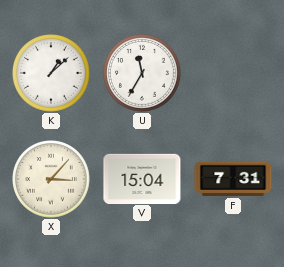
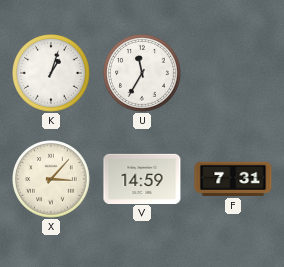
K: 1:08 -> 1:03
V: 15:04 -> 14:59
